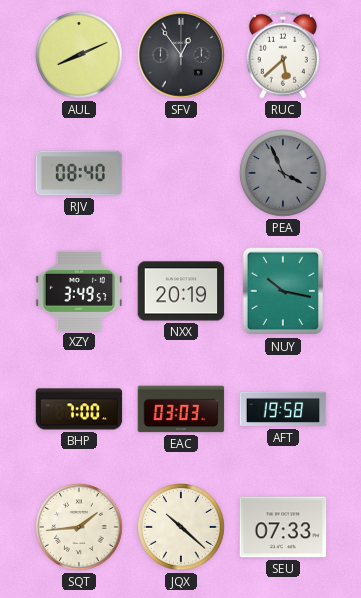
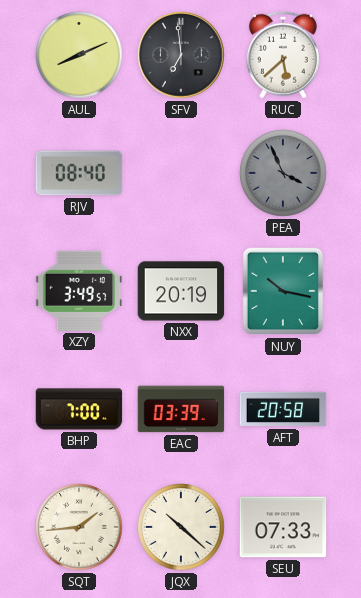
SFV: 12:54 -> 6:59
EAC: 03:03 -> 03:39
AFT: 19:58 -> 20:58
